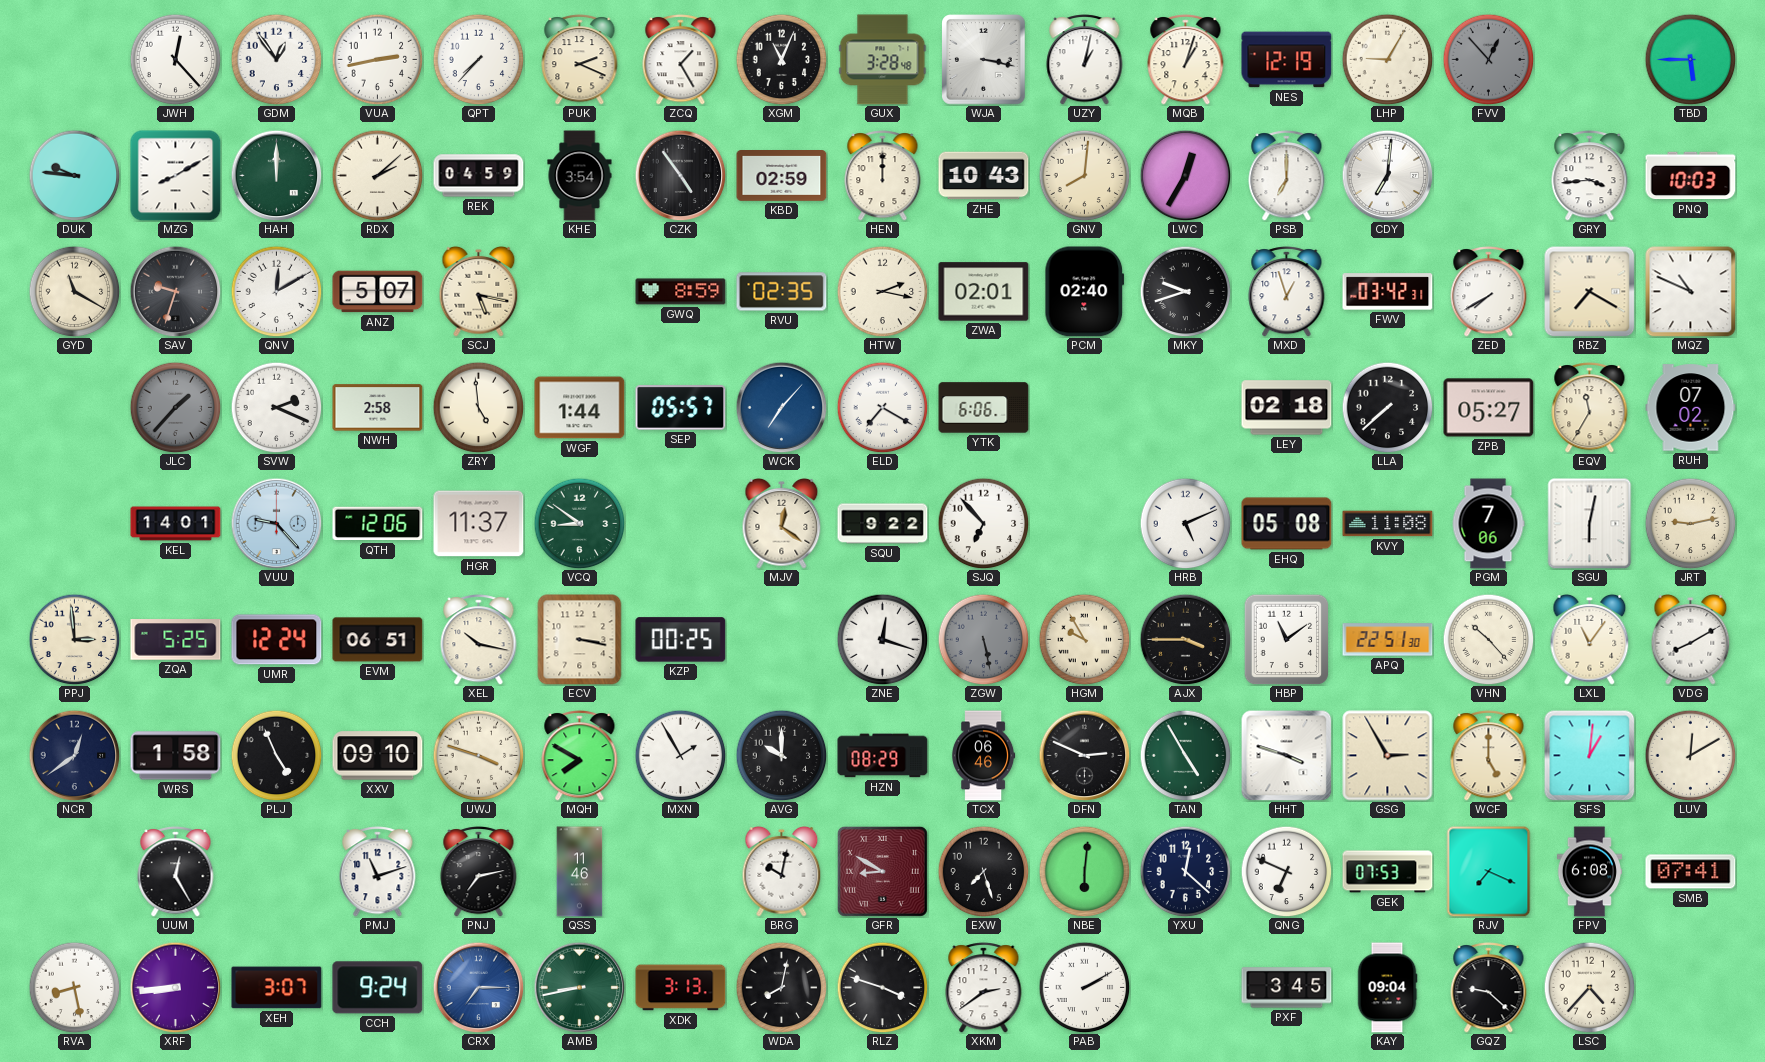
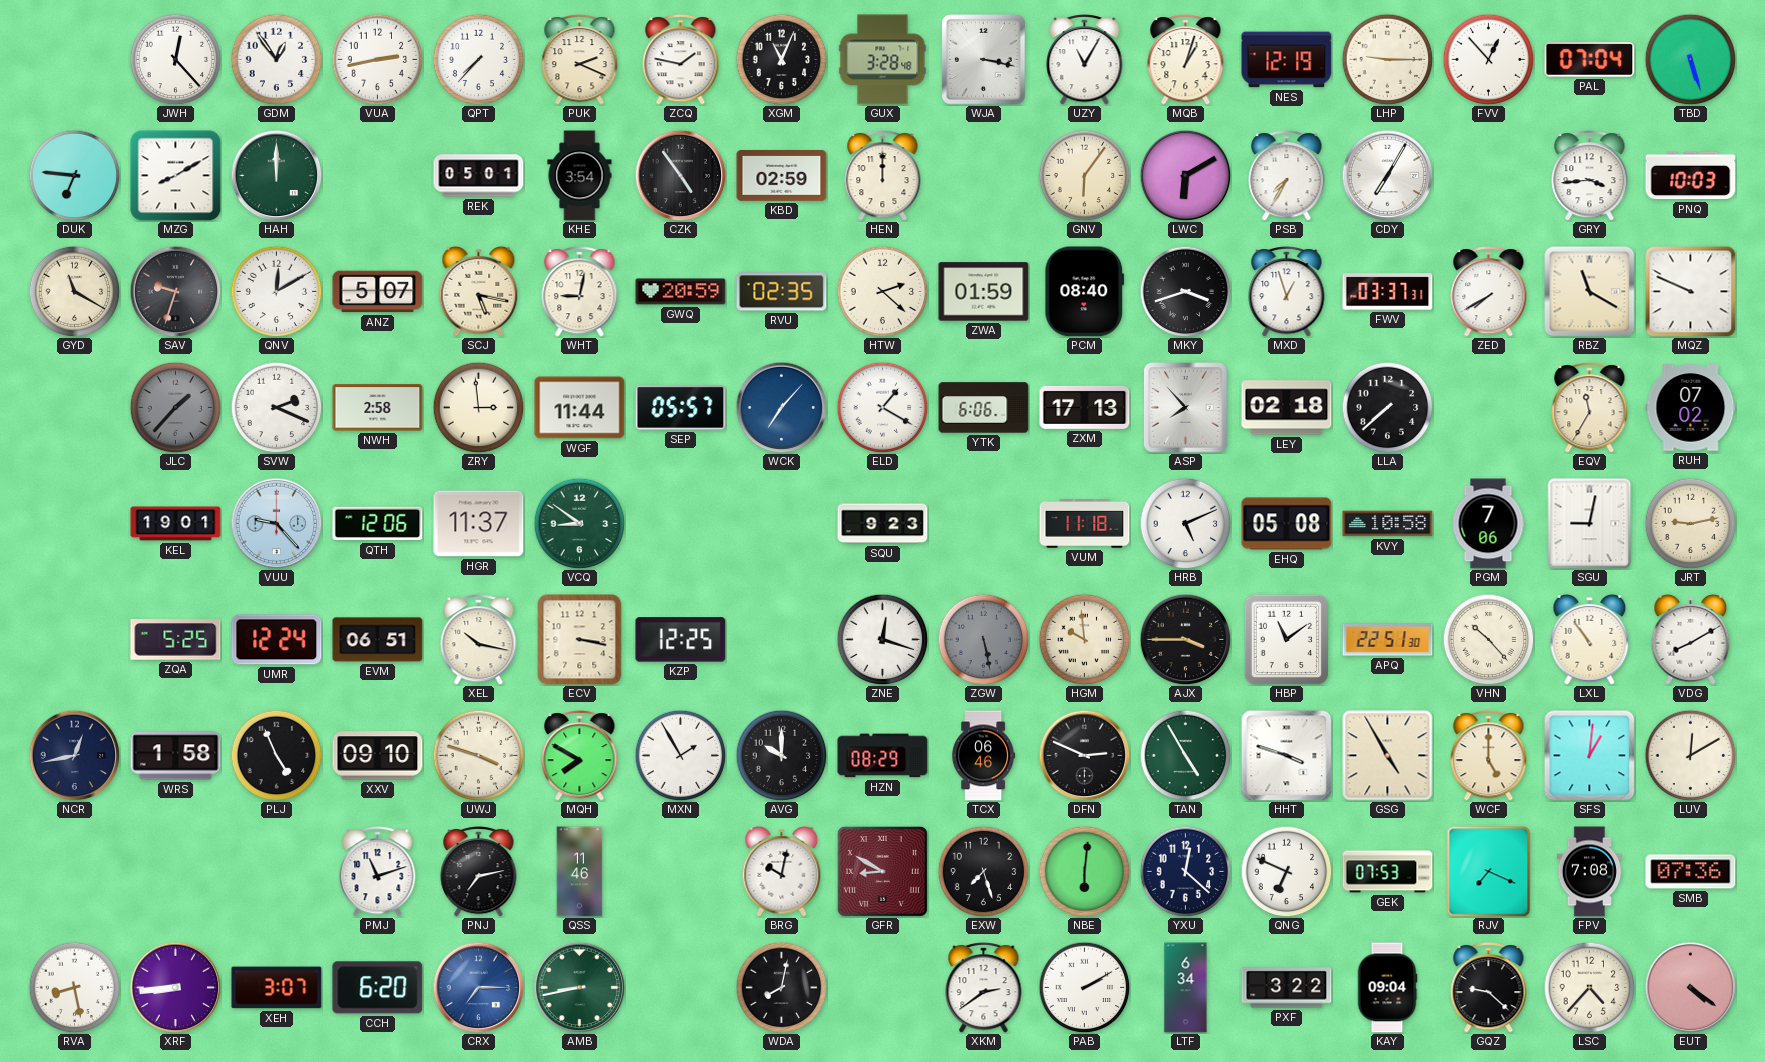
ZCQ: 1:25 -> 1:47
UZY: 1:02 -> 11:05
LHP: 9:05 -> 9:15
FVV dial: grey -> white
PAL: none -> 07:04
TBD: 5:45 -> 5:27
DUK: 9:46 -> 6:46
RDX: 2:08 -> none
REK: 04:59 -> 05:01
ZHE: 10:43 -> none
GNV: 8:01 -> 6:06
LWC: 12:35 -> 6:10
PSB: 7:00 -> 7:35
CDY: 7:01 -> 7:05
WHT: none -> 9:02
GWQ: 8:59 -> 20:59
HTW: 2:17 -> 2:22
ZWA: 02:01 -> 01:59
PCM: 02:40 -> 08:40
MKY: 9:42 -> 3:42
FWV: 03:42 -> 03:37
RBZ: 7:20 -> 11:20
MQZ: 10:49 -> 9:49
ZRY: 4:59 -> 2:59
WGF: 1:44 -> 11:44
ELD: 7:20 -> 1:20
ZXM: none -> 17:13
ASP: none -> 7:53
ZPB: 05:27 -> none
KEL: 14:01 -> 19:01
MJV: 12:21 -> none
SQU: 9:22 -> 9:23
SJQ: 6:53 -> none
VUM: none -> 11:18
KVY: 11:08 -> 10:58
SGU: 6:02 -> 9:02
PPJ: 2:59 -> none
KZP: 00:25 -> 12:25
HGM: 9:55 -> 9:59
LXL: 11:06 -> 10:54
NCR: 12:39 -> 12:43
GSG: 2:55 -> 4:55
UUM: 12:25 -> none
FPV: 6:08 -> 7:08
SMB: 07:41 -> 07:36
CCH: 9:24 -> 6:20
XDK: 3:13 -> none
RLZ: 3:48 -> none
LTF: none -> 6:34
PXF: 3:45 -> 3:22
EUT: none -> 4:21
